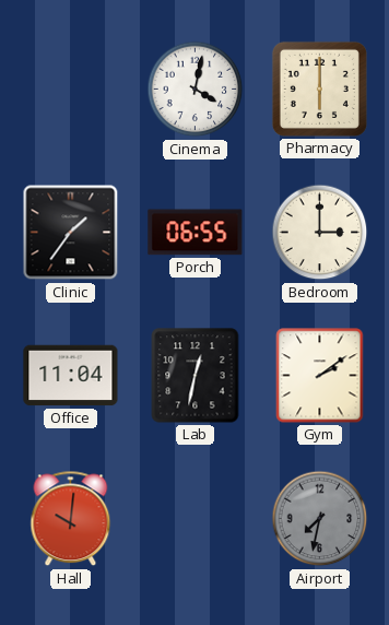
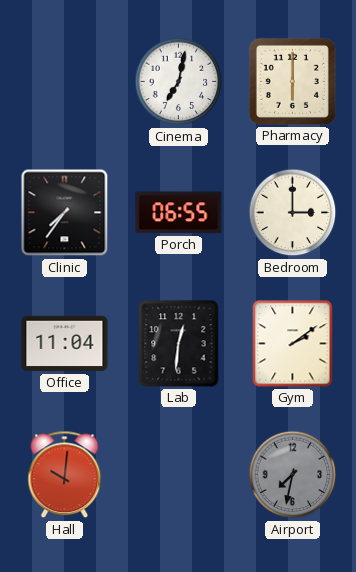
Cinema: 4:02 -> 7:02
Clinic: 1:36 -> 7:36
Lab: 12:32 -> 12:31
